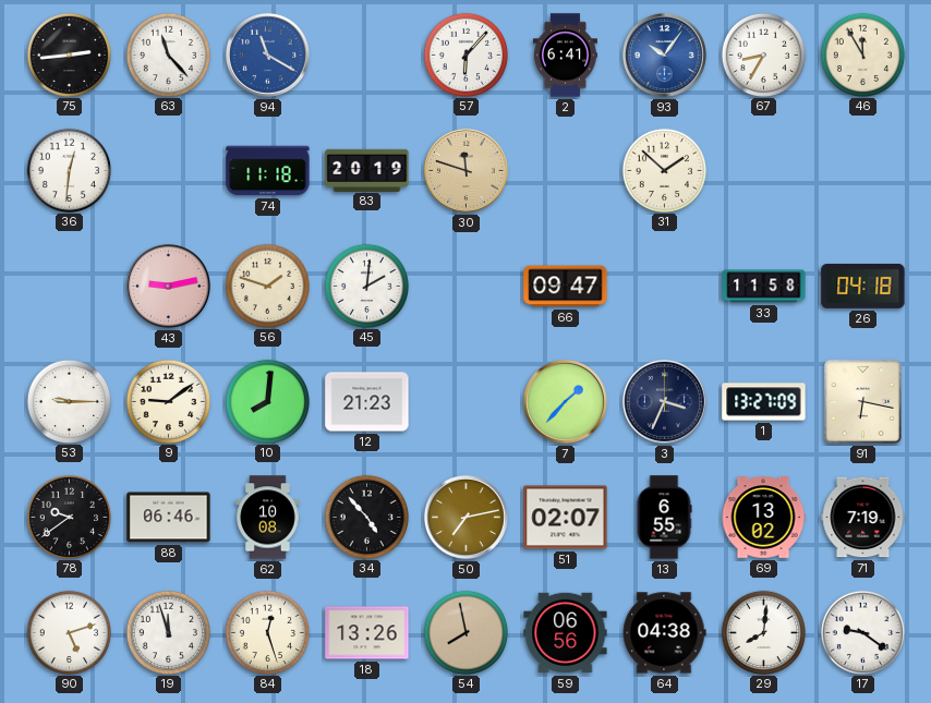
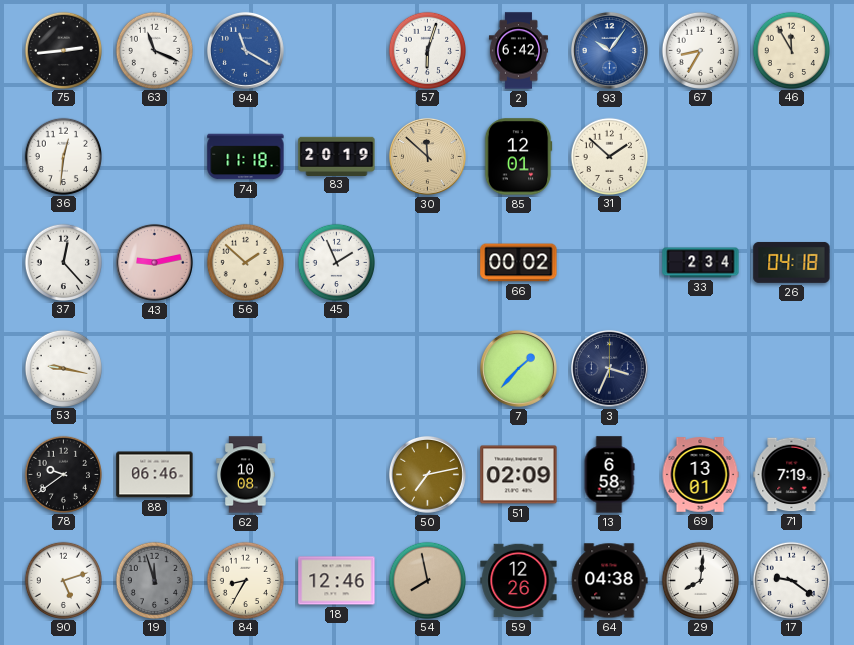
63: 11:23 -> 11:19
57: 6:07 -> 6:03
2: 6:41 -> 6:42
30: 11:48 -> 11:52
85: none -> 12:01
37: none -> 12:23
56: 1:48 -> 1:52
45: 2:01 -> 1:56
66: 09:47 -> 00:02
33: 11:58 -> 2:34
53: 9:15 -> 9:17
9: 9:09 -> none
10: 8:01 -> none
12: 21:23 -> none
1: 13:27 -> none
91: 6:17 -> none
34: 4:53 -> none
51: 02:07 -> 02:09
13: 6:55 -> 6:58
69: 13:02 -> 13:01
19 dial: white -> grey
84: 12:27 -> 8:35
18: 13:26 -> 12:46
59: 06:56 -> 12:26
